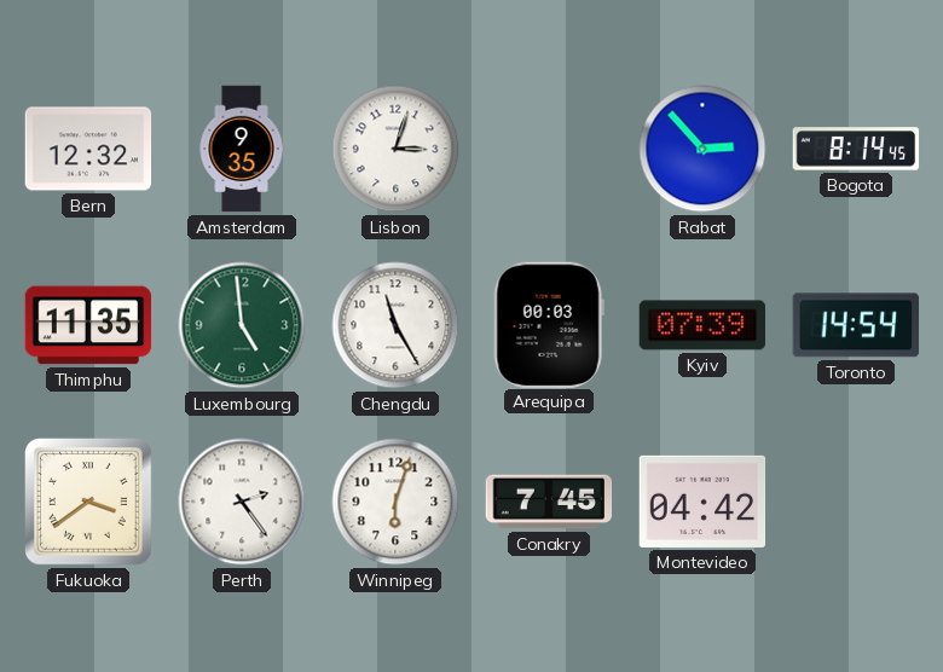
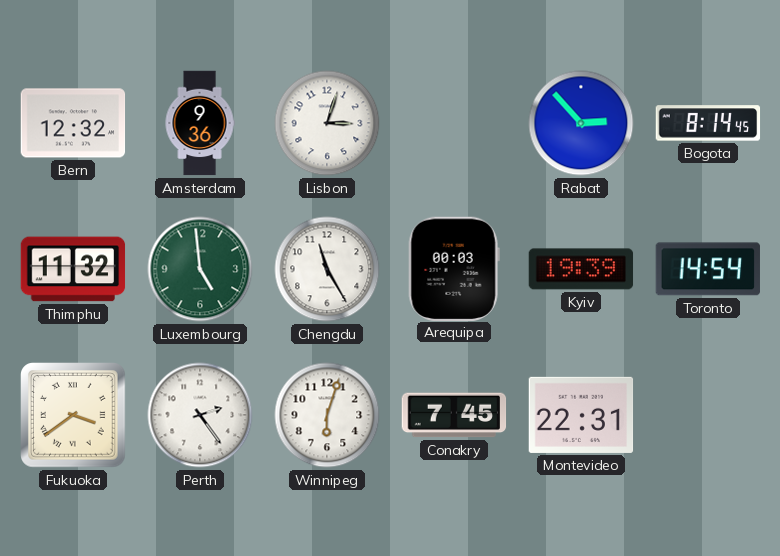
Amsterdam: 9:35 -> 9:36
Thimphu: 11:35 -> 11:32
Kyiv: 07:39 -> 19:39
Montevideo: 04:42 -> 22:31
